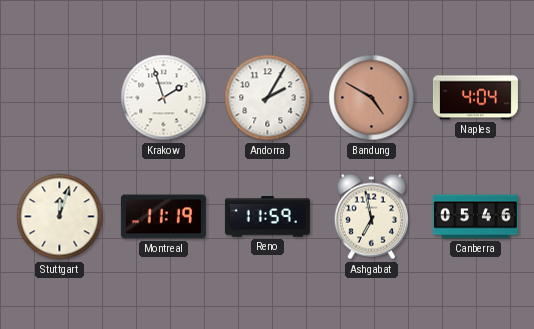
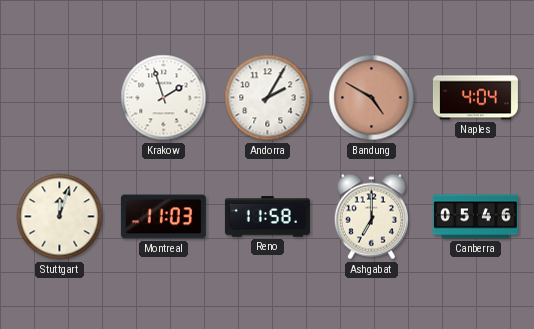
Montreal: 11:19 -> 11:03
Reno: 11:59 -> 11:58
Ashgabat: 6:58 -> 7:00
